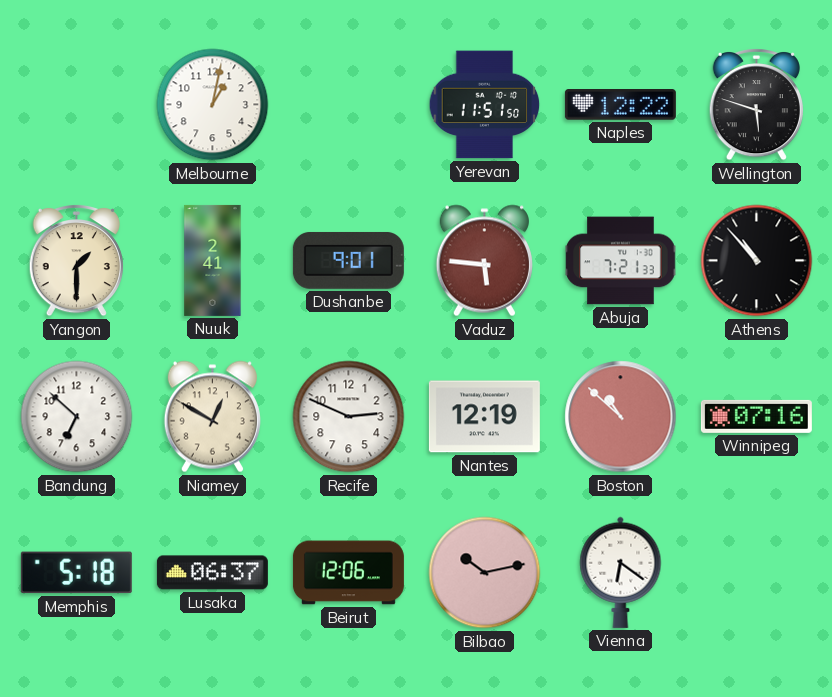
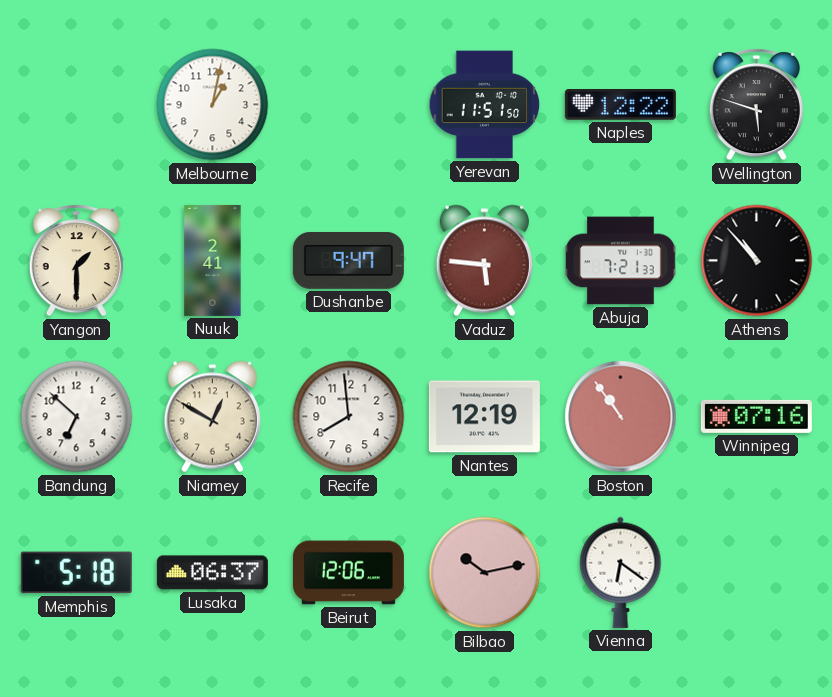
Dushanbe: 9:01 -> 9:47
Recife: 2:49 -> 7:59
Boston: 10:52 -> 10:54
